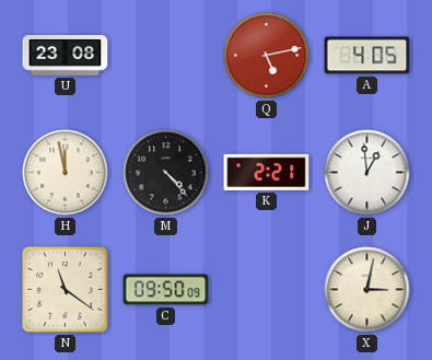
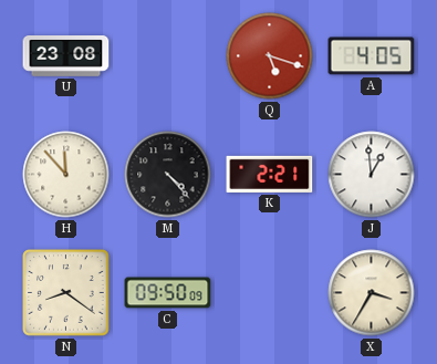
Q: 5:13 -> 5:18
H: 11:58 -> 11:53
N: 11:21 -> 8:21
X: 3:02 -> 3:35
